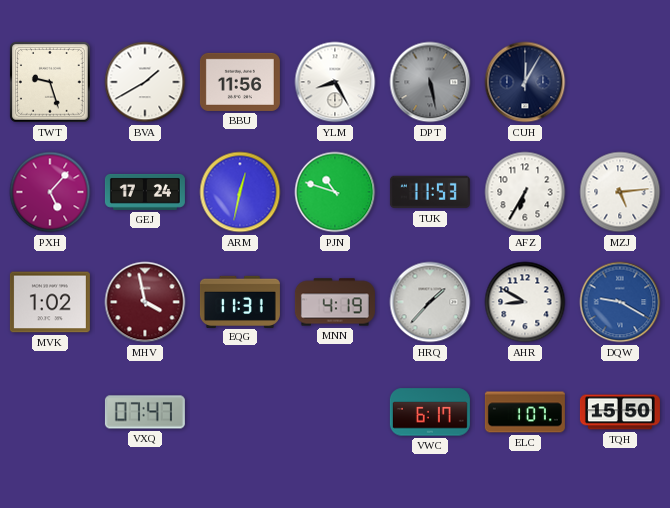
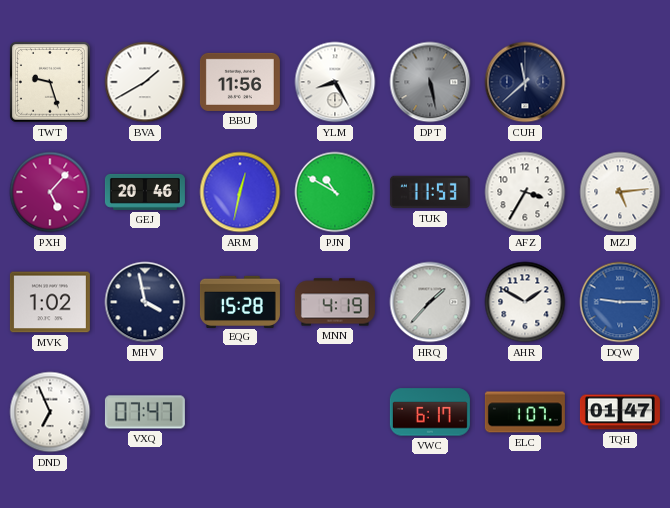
CUH: 12:05 -> 11:38
GEJ: 17:24 -> 20:46
PJN: 10:48 -> 10:50
AFZ: 6:35 -> 3:35
MHV dial: burgundy -> navy
EQG: 11:31 -> 15:28
AHR: 8:50 -> 1:50
DQW: 9:20 -> 9:15
DND: none -> 6:56
TQH: 15:50 -> 01:47
